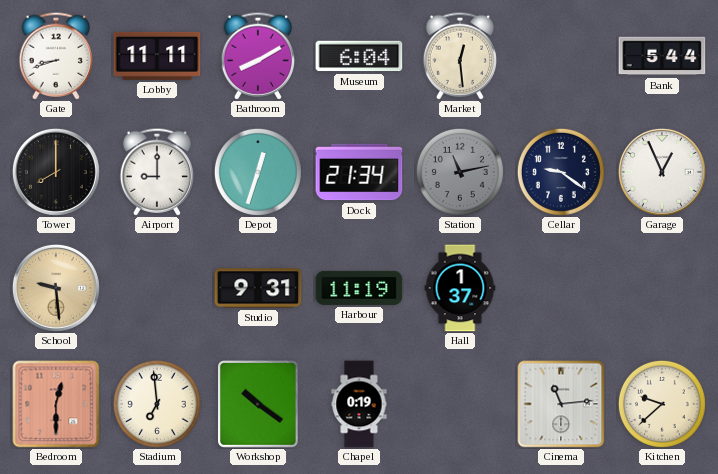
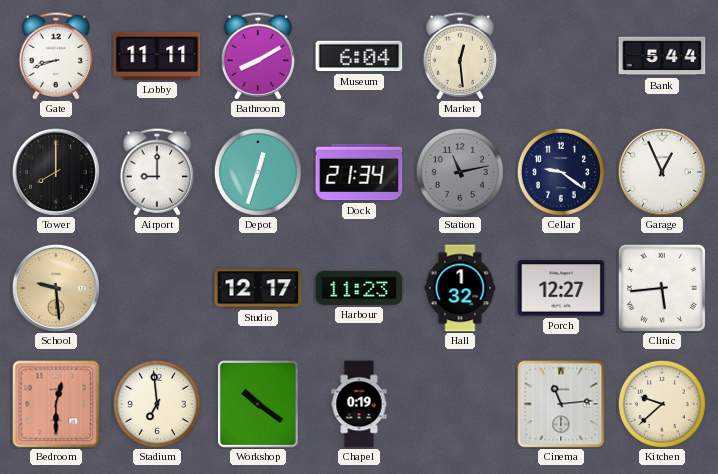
Studio: 9:31 -> 12:17
Harbour: 11:19 -> 11:23
Hall: 1:37 -> 1:32
Porch: none -> 12:27
Clinic: none -> 5:44
